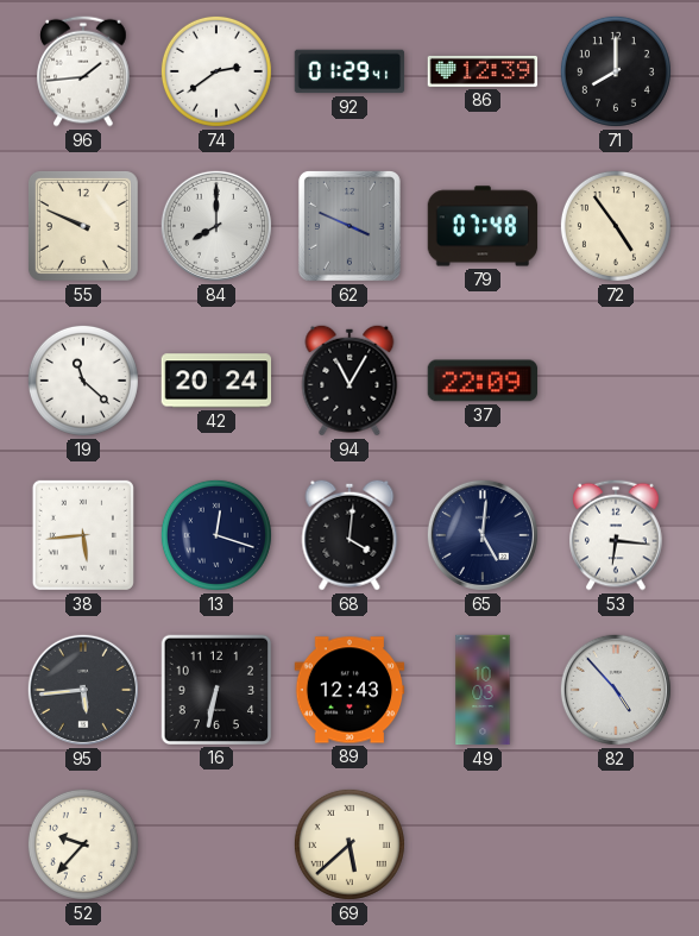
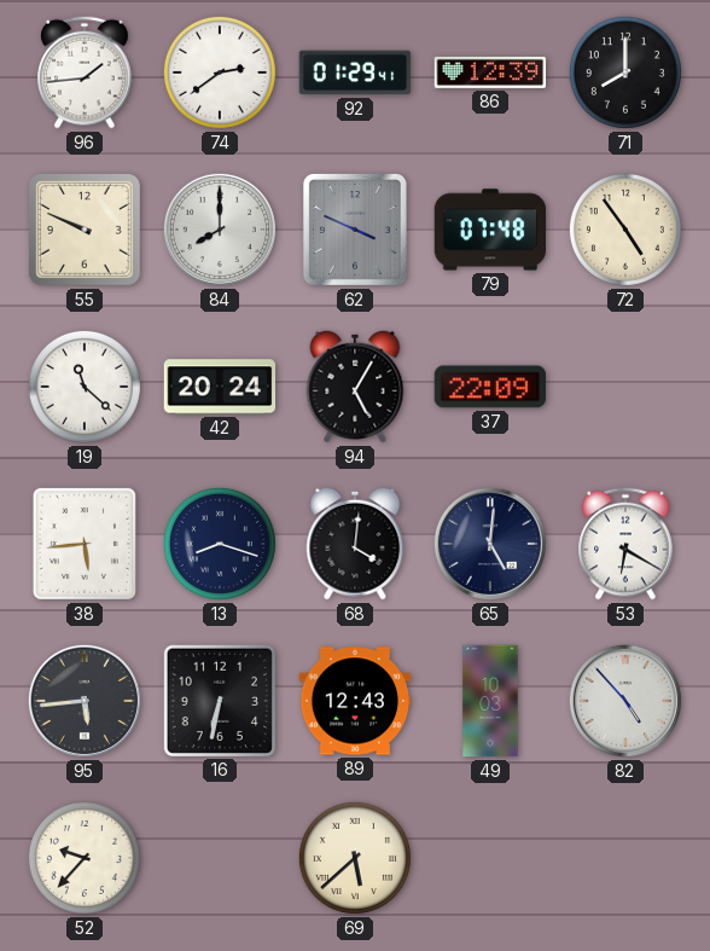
94: 11:05 -> 5:05
13: 12:18 -> 8:18
53: 6:16 -> 6:20
